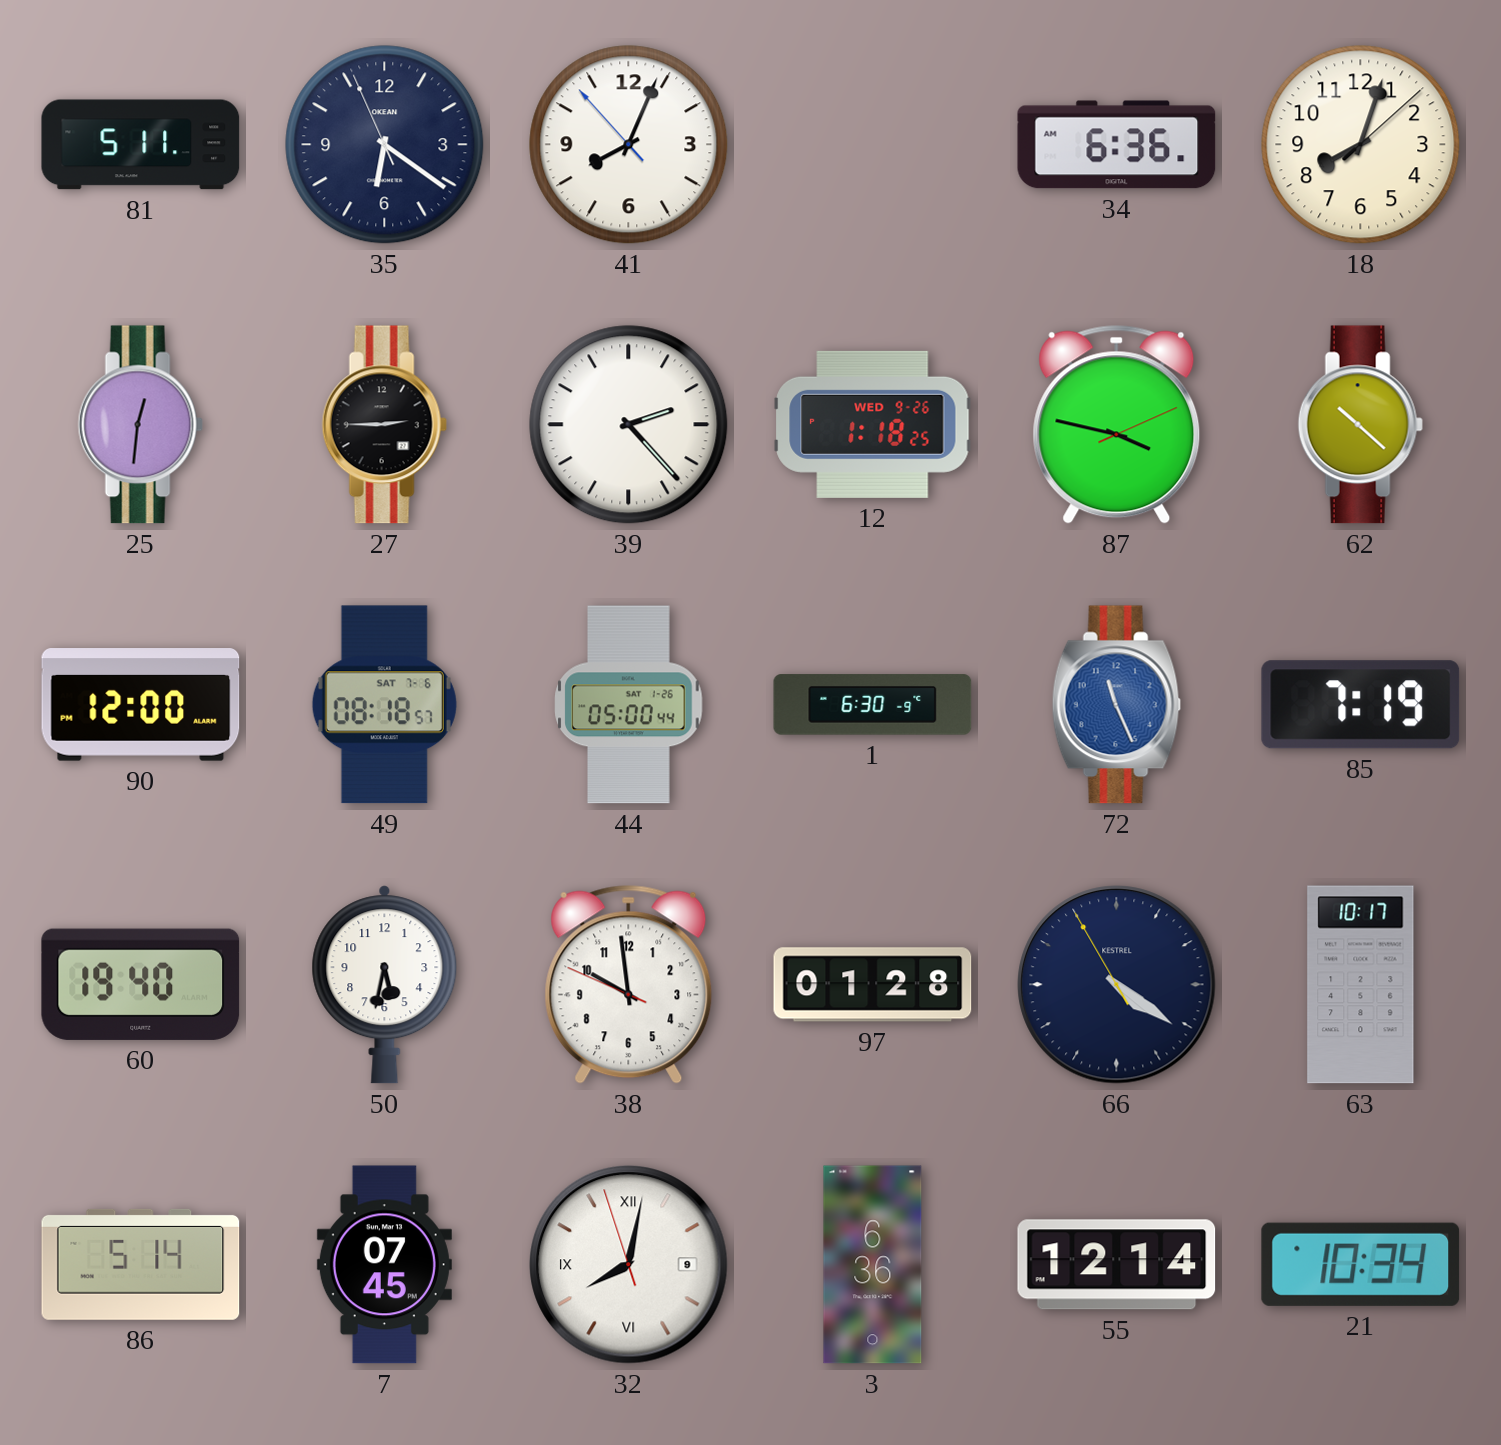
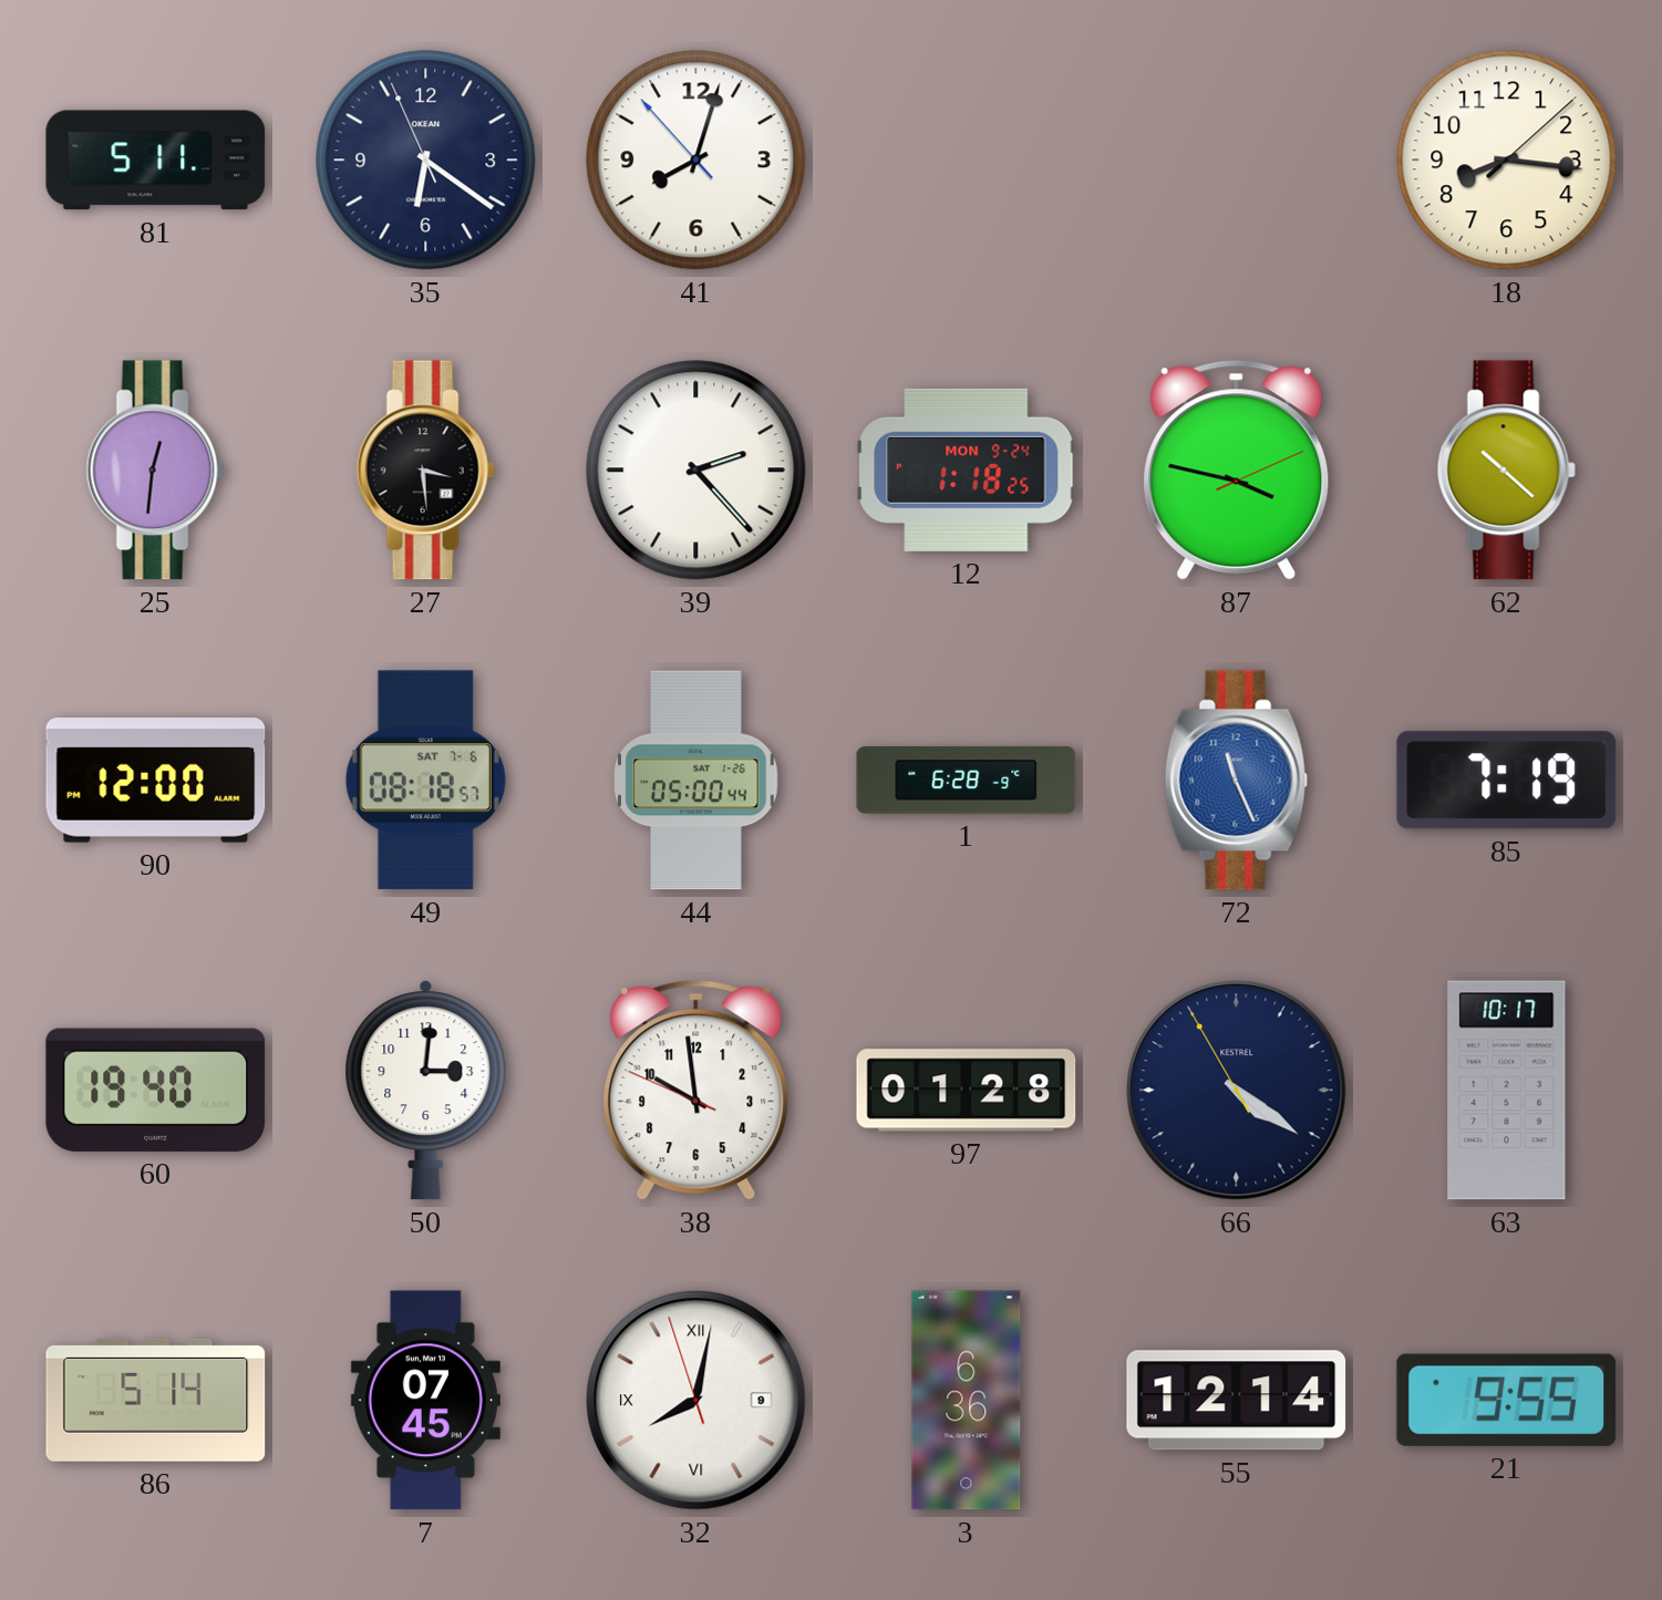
41: 8:03 -> 8:02
34: 6:36 -> none
18: 8:03 -> 8:16
27: 2:45 -> 3:29
12 date: WED 9-26 -> MON 9-24
1: 6:30 -> 6:28
50: 5:32 -> 3:01
21: 10:34 -> 9:55
